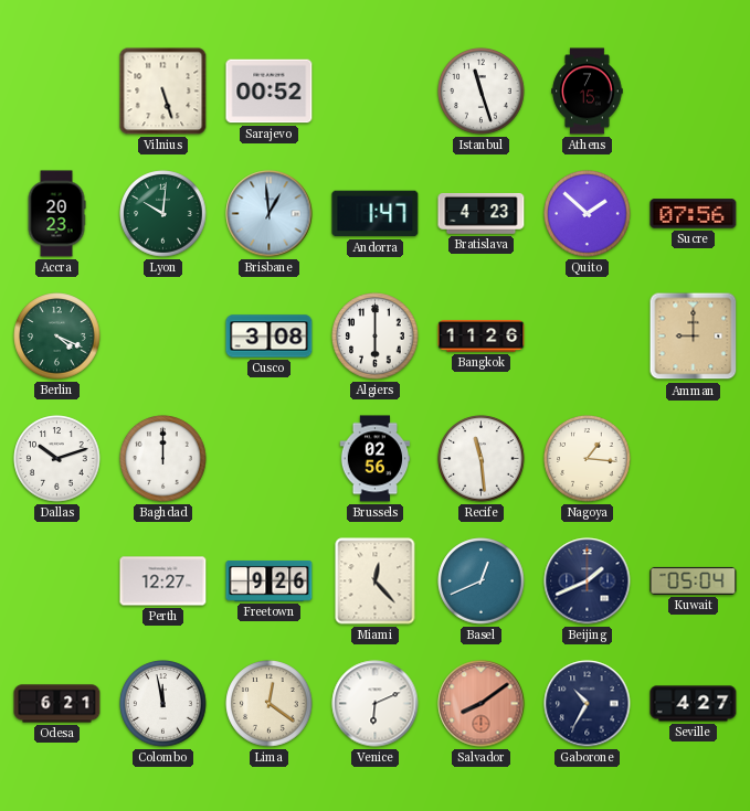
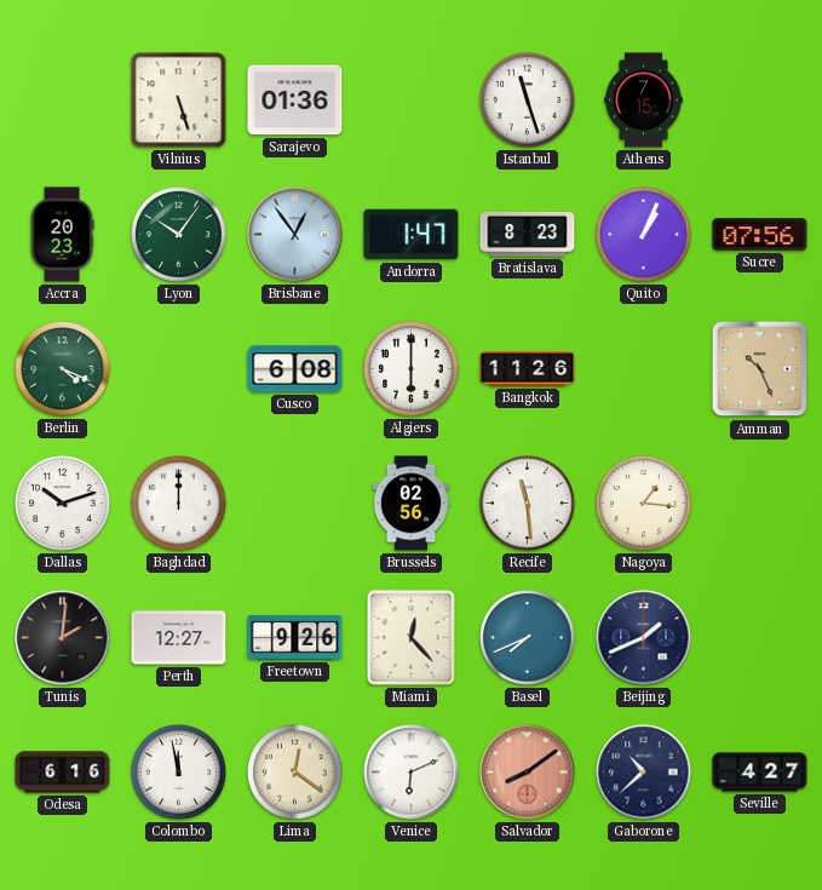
Sarajevo: 00:52 -> 01:36
Lyon: 10:01 -> 10:06
Brisbane: 12:59 -> 12:54
Bratislava: 4:23 -> 8:23
Quito: 1:52 -> 1:04
Cusco: 3:08 -> 6:08
Amman: 9:00 -> 10:26
Tunis: none -> 2:01
Basel: 12:41 -> 7:41
Kuwait: 05:04 -> none
Odesa: 6:21 -> 6:16
Gaborone: 10:35 -> 10:38
